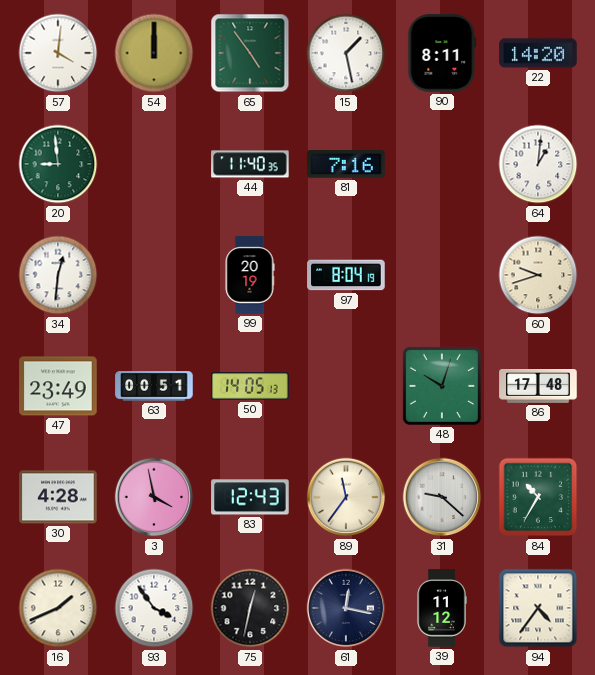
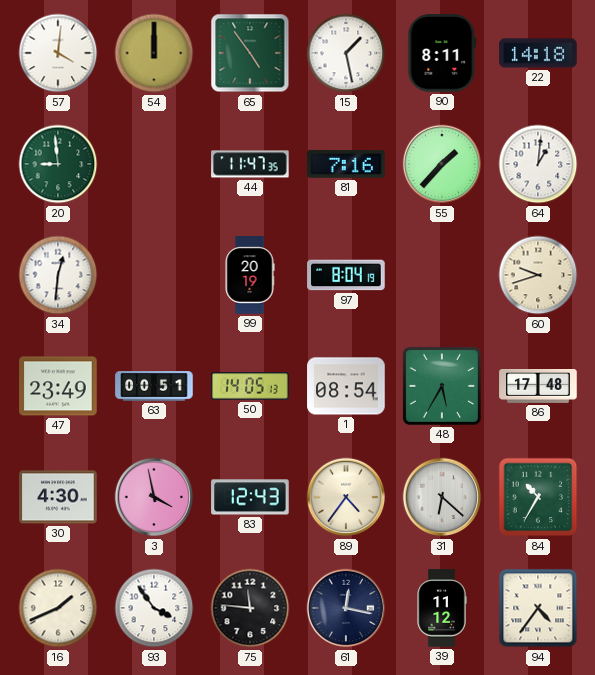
22: 14:20 -> 14:18
44: 11:40 -> 11:47
55: none -> 1:37
1: none -> 08:54
48: 10:03 -> 5:35
30: 4:28 -> 4:30
89: 11:36 -> 4:36
31: 9:22 -> 6:22
75: 12:32 -> 11:46
